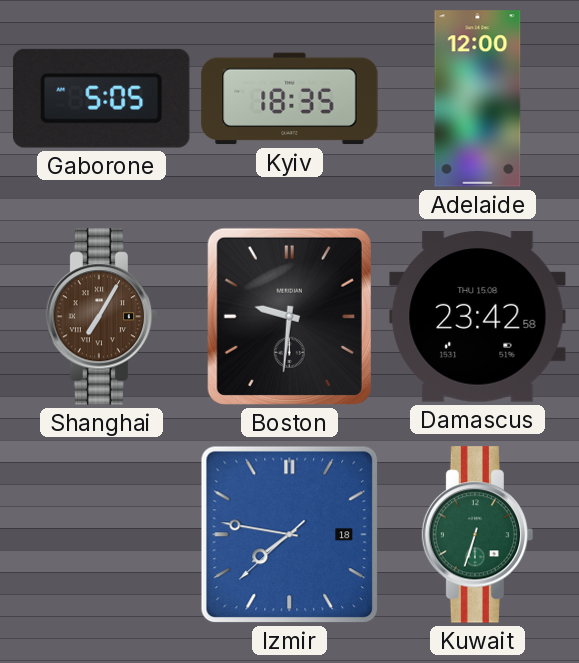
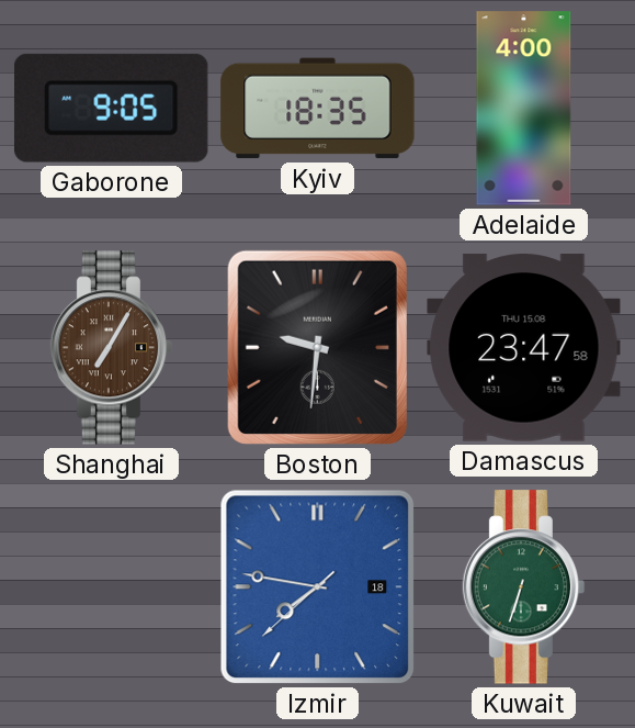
Gaborone: 5:05 -> 9:05
Adelaide: 12:00 -> 4:00
Damascus: 23:42 -> 23:47
